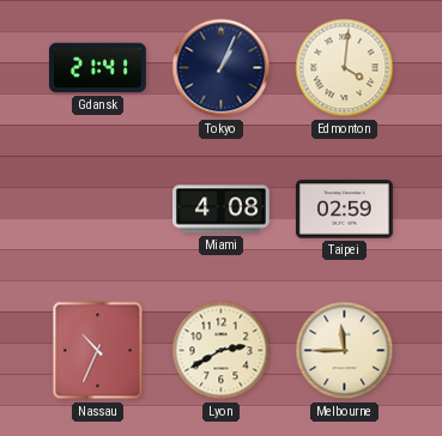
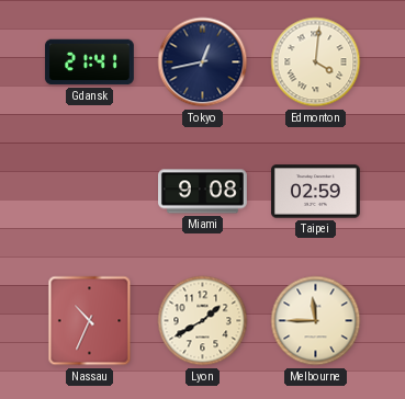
Tokyo: 1:04 -> 12:43
Miami: 4:08 -> 9:08
Lyon: 2:40 -> 1:40
